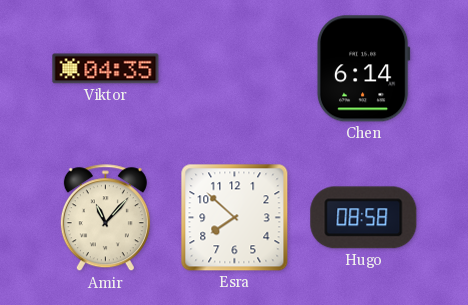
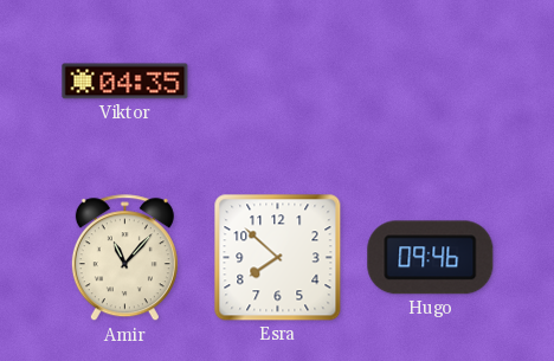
Chen: 6:14 -> none
Hugo: 08:58 -> 09:46
